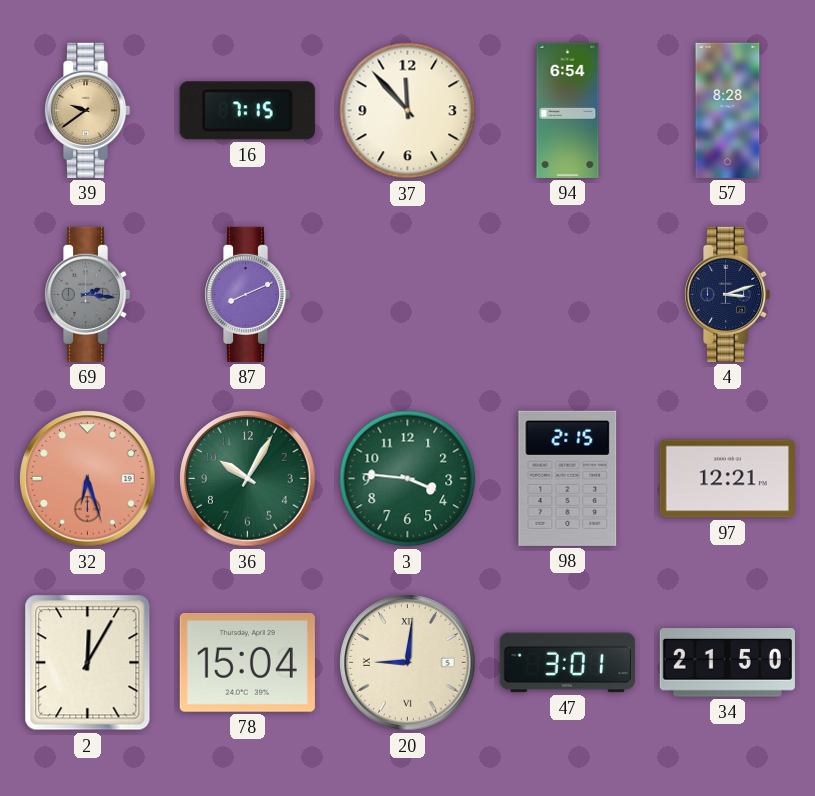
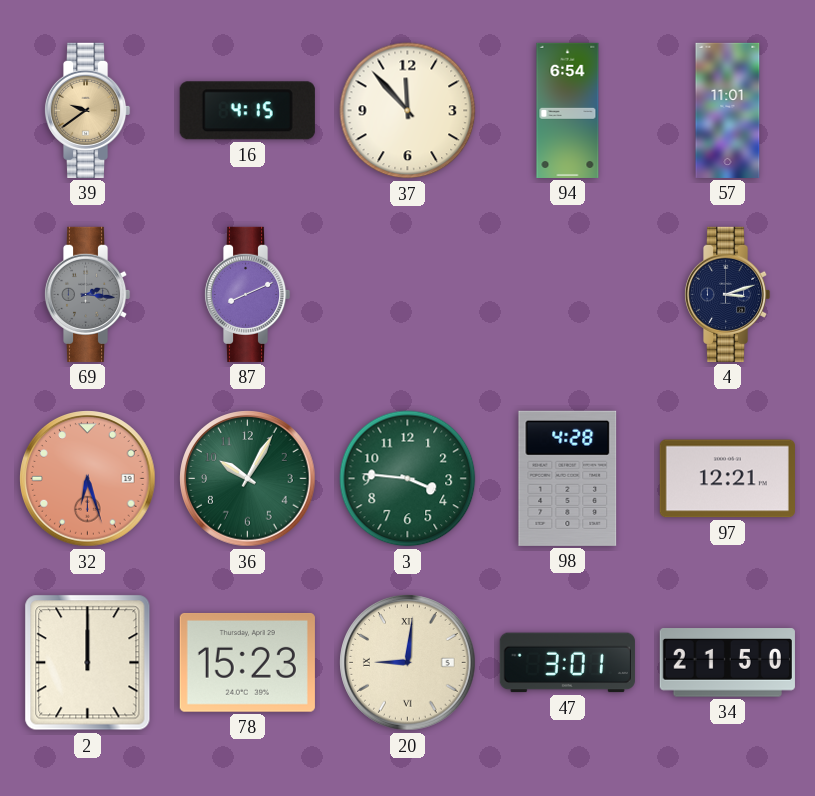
16: 7:15 -> 4:15
57: 8:28 -> 11:01
98: 2:15 -> 4:28
2: 12:05 -> 12:00
78: 15:04 -> 15:23
